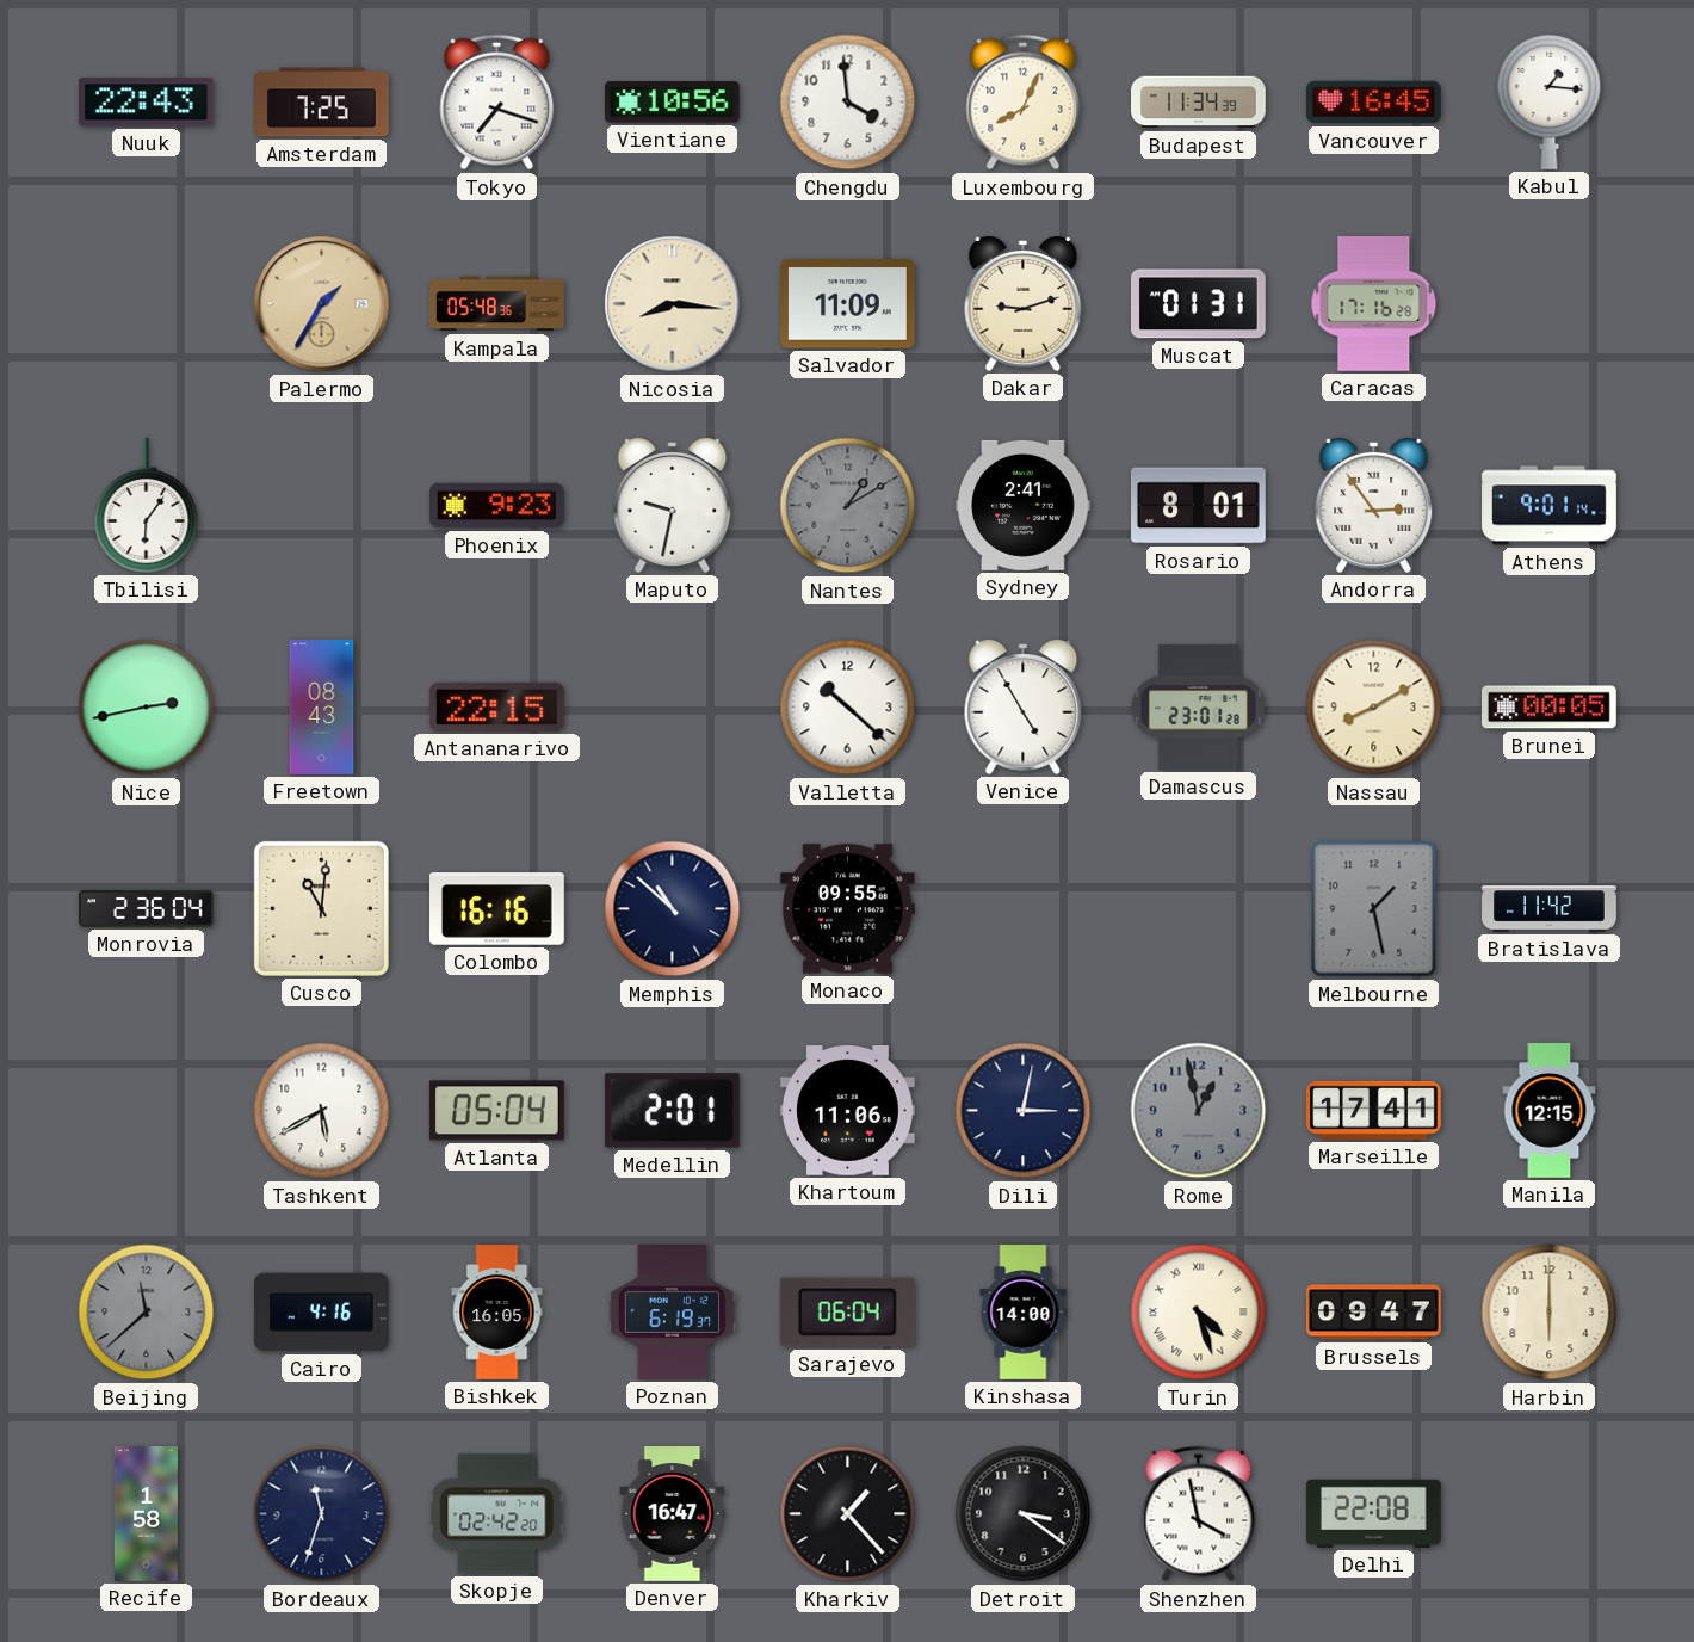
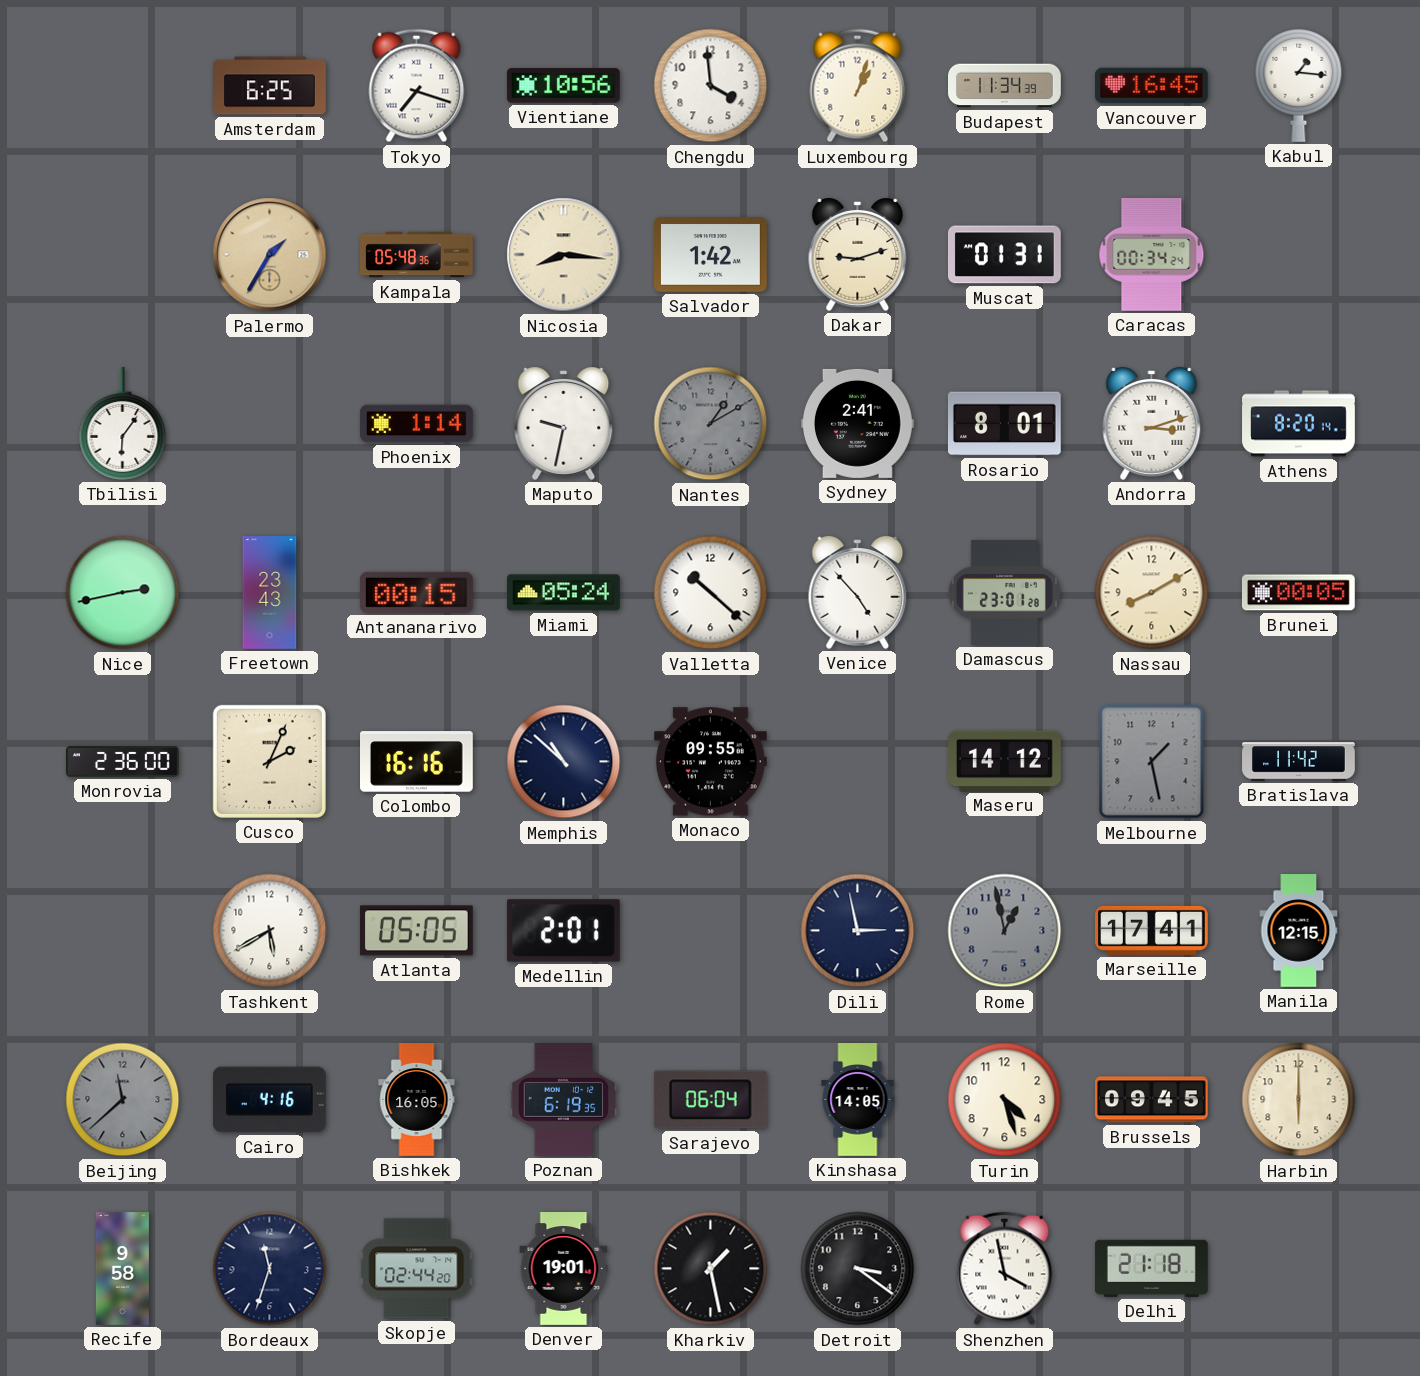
Nuuk: 22:43 -> none
Amsterdam: 7:25 -> 6:25
Luxembourg: 8:04 -> 1:03
Salvador: 11:09 -> 1:42
Caracas: 17:16 -> 00:34
Phoenix: 9:23 -> 1:14
Andorra: 2:54 -> 3:12
Athens: 9:01 -> 8:20
Freetown: 08:43 -> 23:43
Antananarivo: 22:15 -> 00:15
Miami: none -> 05:24
Venice: 4:55 -> 4:53
Monrovia: 2:36:04 -> 2:36:00
Cusco: 11:01 -> 2:04
Maseru: none -> 14:12
Atlanta: 05:04 -> 05:05
Khartoum: 11:06 -> none
Dili: 3:02 -> 2:58
Poznan: 6:19:37 -> 6:19:35
Kinshasa: 14:00 -> 14:05
Turin numerals: Roman -> Arabic
Brussels: 09:47 -> 09:45
Recife: 1:58 -> 9:58
Skopje: 02:42 -> 02:44
Denver: 16:47 -> 19:01
Kharkiv: 1:23 -> 1:28
Delhi: 22:08 -> 21:18
